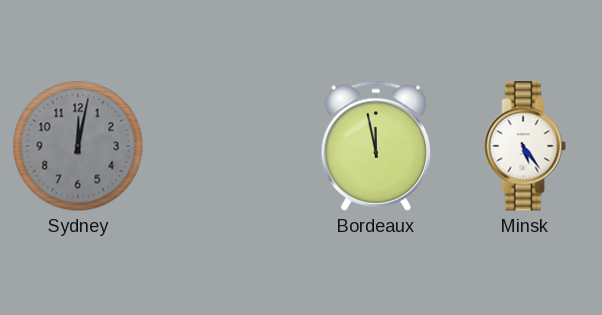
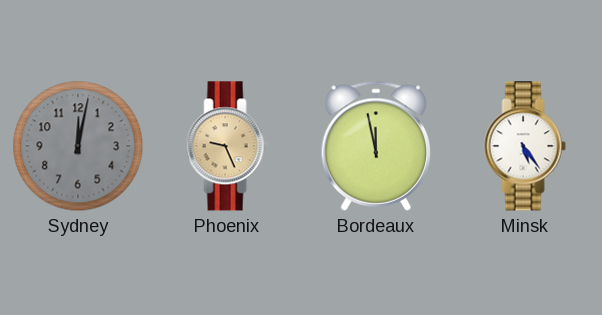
Phoenix: none -> 9:26
